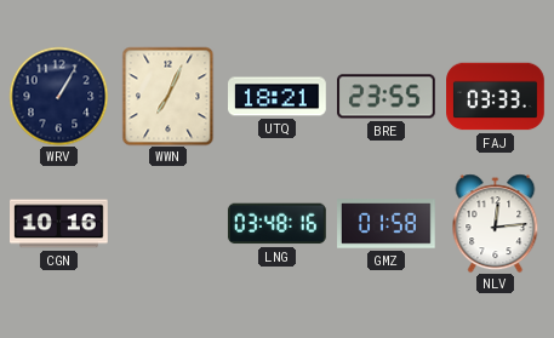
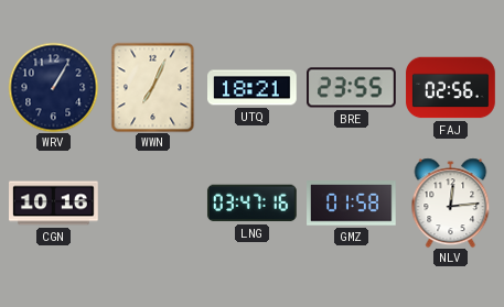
FAJ: 03:33 -> 02:56
LNG: 03:48 -> 03:47
